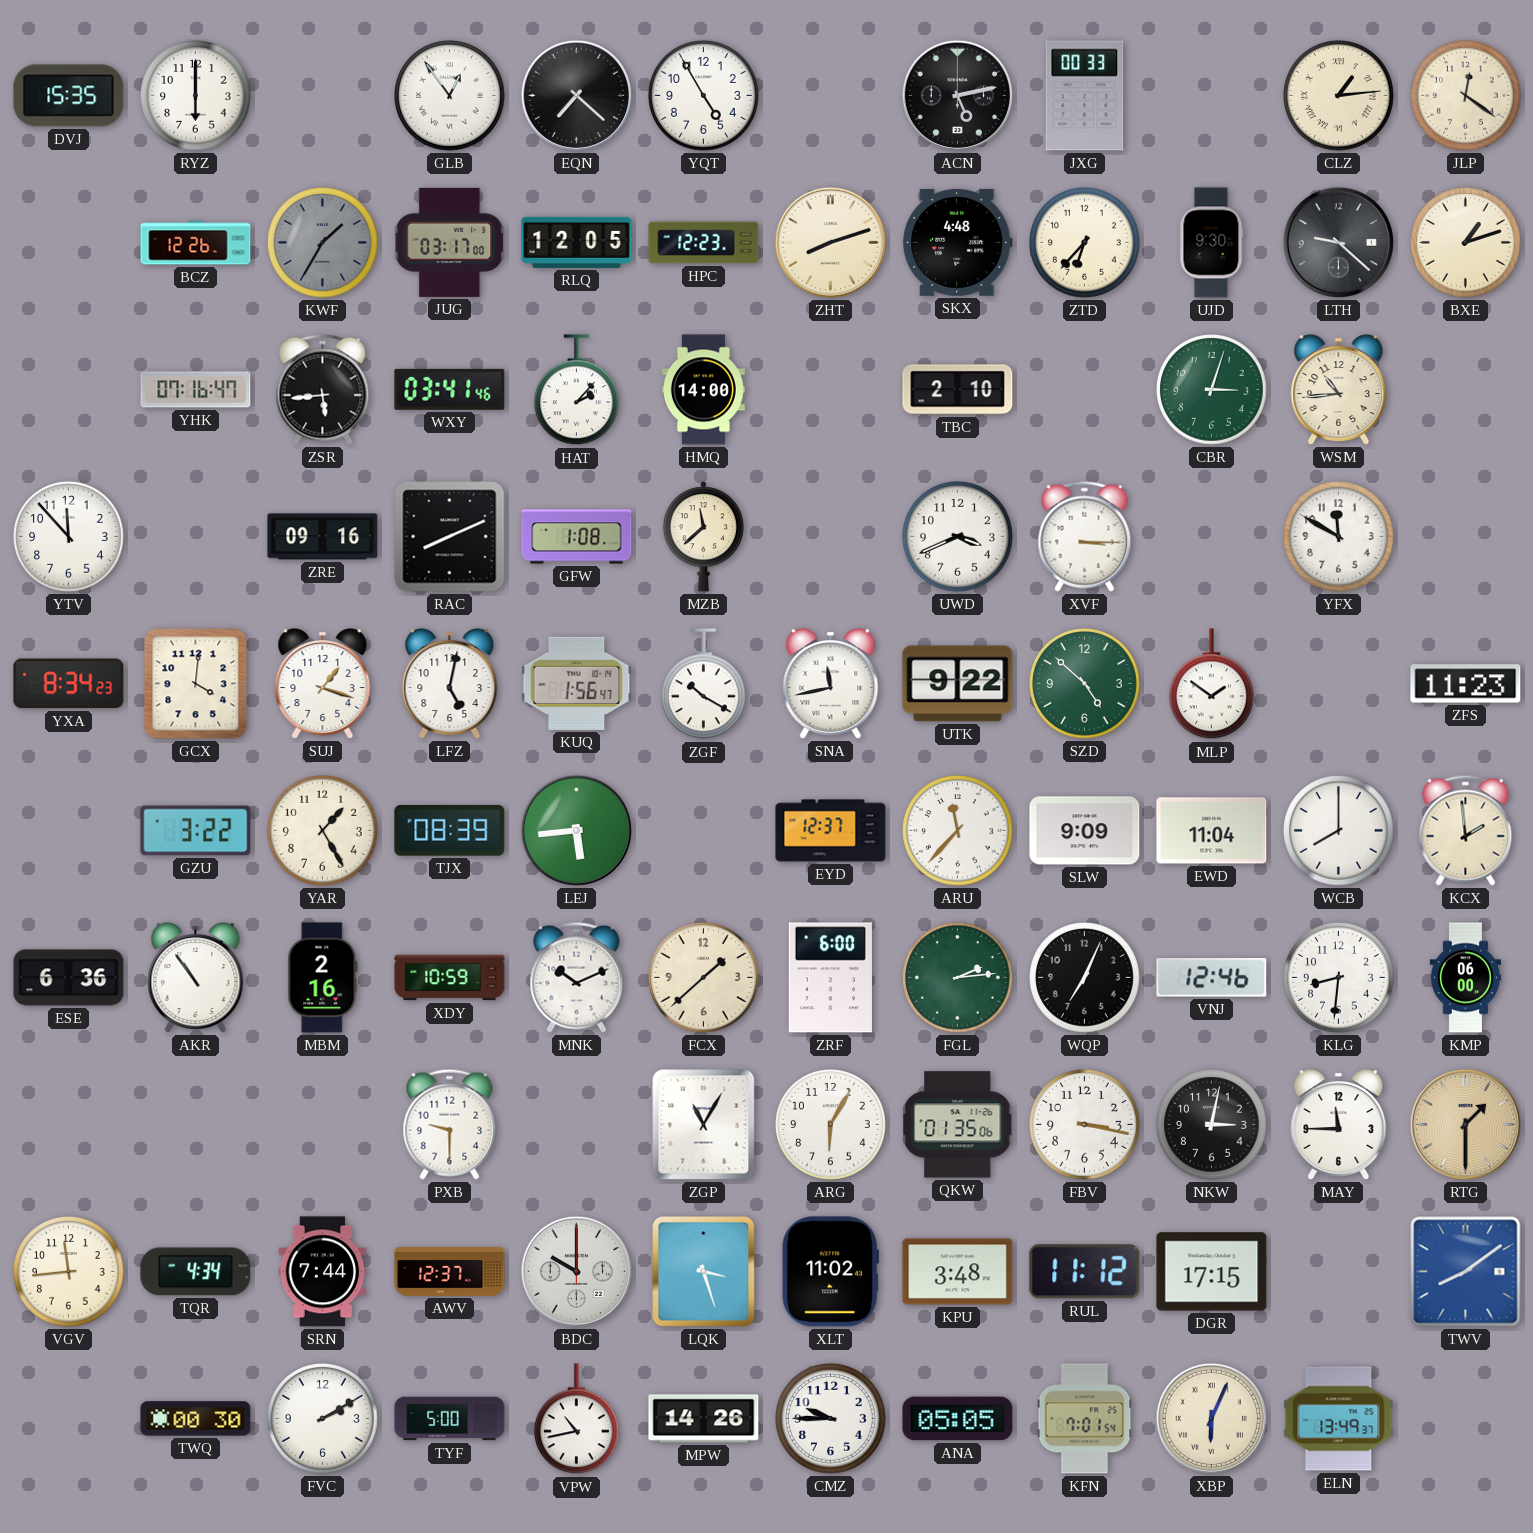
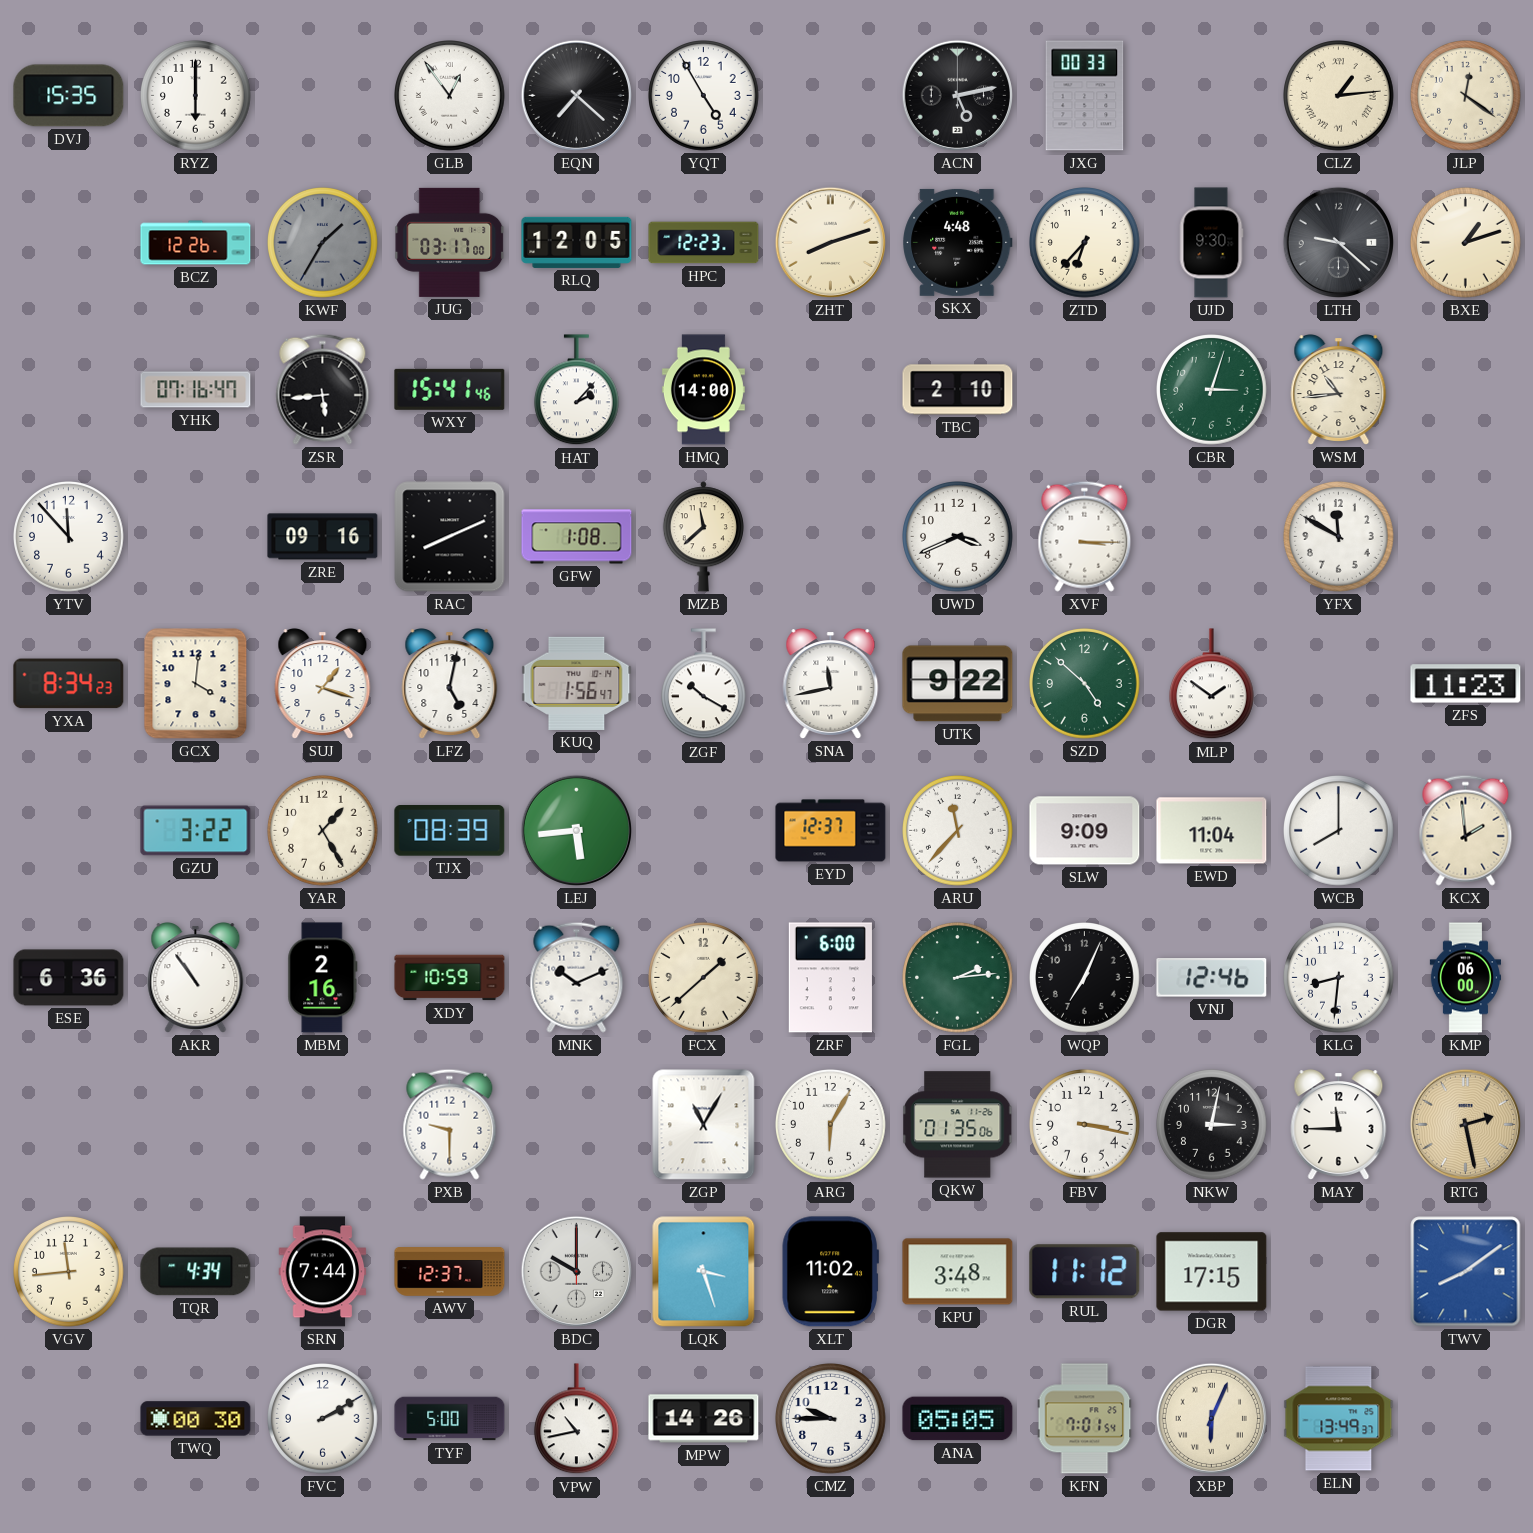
WXY: 03:41 -> 15:41
RTG: 1:30 -> 2:28
